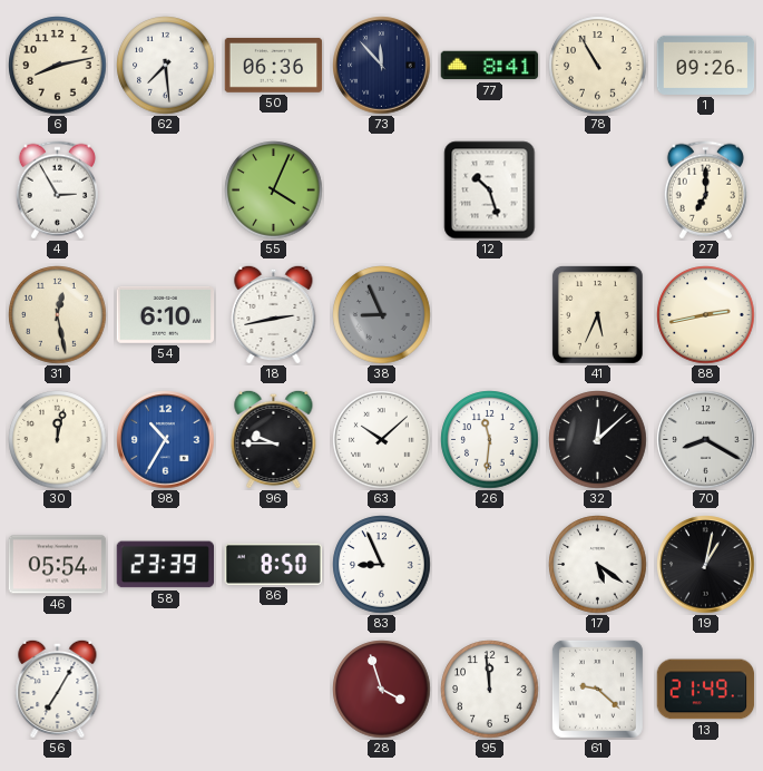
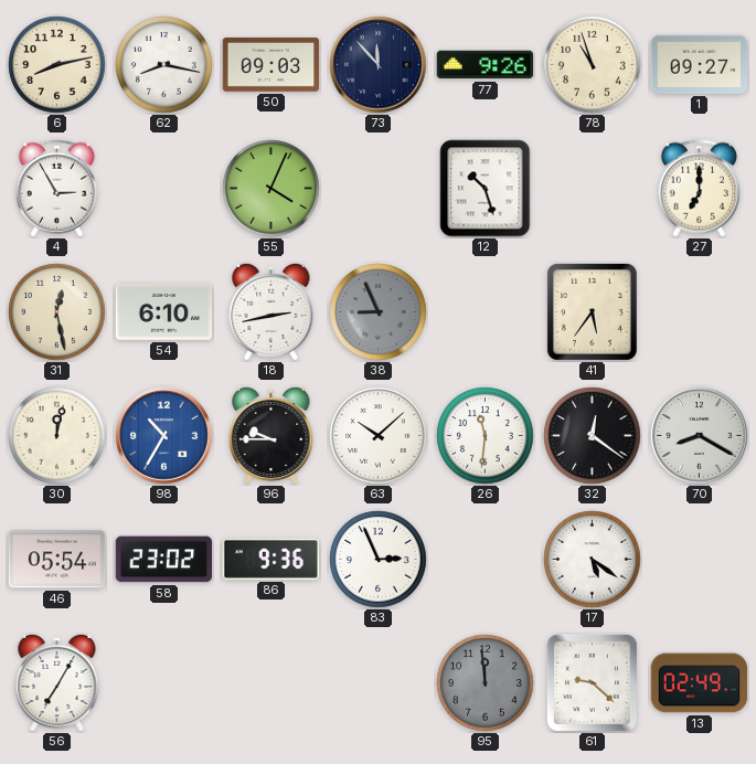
62: 7:29 -> 8:17
50: 06:36 -> 09:03
77: 8:41 -> 9:26
78: 10:55 -> 10:57
1: 09:26 -> 09:27
41: 5:34 -> 5:36
88: 2:43 -> none
32: 12:08 -> 12:21
58: 23:39 -> 23:02
86: 8:50 -> 9:36
83: 8:56 -> 2:56
19: 1:02 -> none
28: 3:57 -> none
95 dial: white -> grey
13: 21:49 -> 02:49
